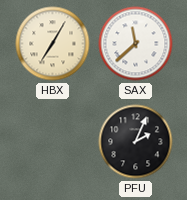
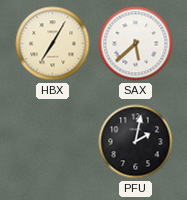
SAX: 11:38 -> 5:38
PFU: 2:04 -> 2:02
